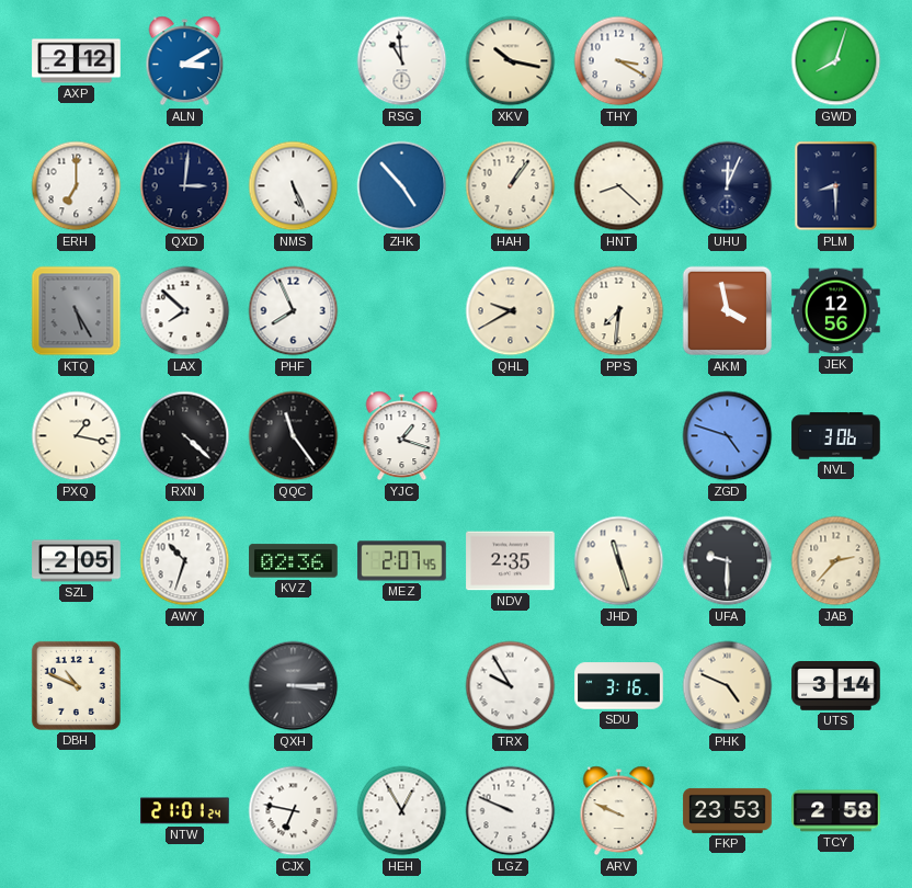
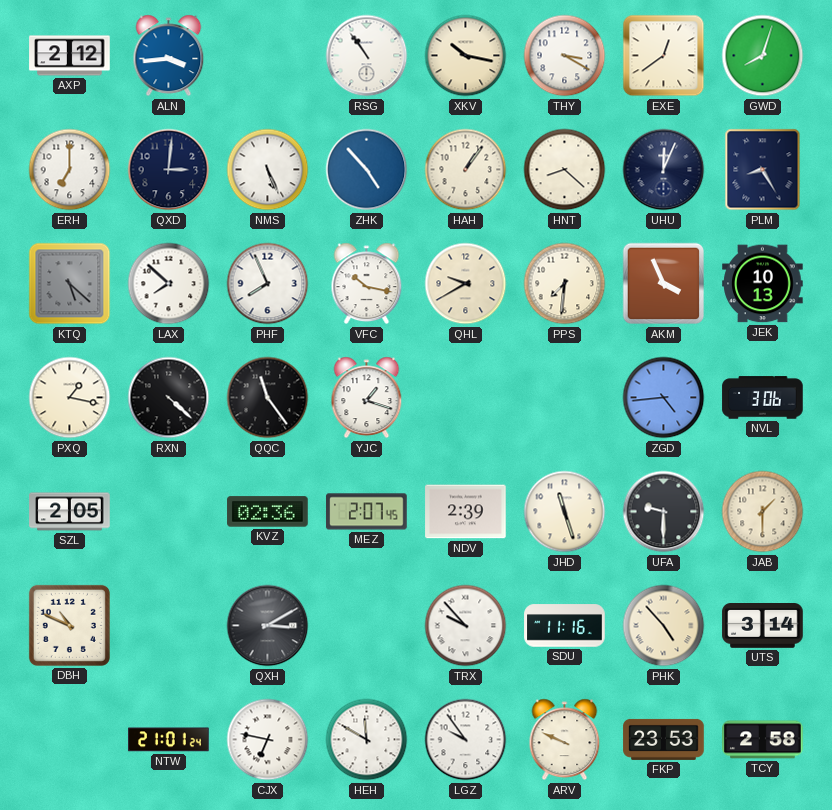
ALN: 3:10 -> 3:44
RSG: 10:59 -> 10:54
EXE: none -> 12:39
PLM: 8:30 -> 8:25
KTQ: 5:25 -> 5:22
VFC: none -> 10:17
AKM: 3:58 -> 3:56
JEK: 12:56 -> 10:13
ZGD: 4:48 -> 4:44
AWY: 10:33 -> none
NDV: 2:35 -> 2:39
JAB: 2:37 -> 1:30
QXH: 3:15 -> 3:10
TRX: 9:55 -> 9:53
SDU: 3:16 -> 11:16
PHK: 4:49 -> 4:53
HEH: 12:55 -> 11:50
LGZ: 9:49 -> 9:54
